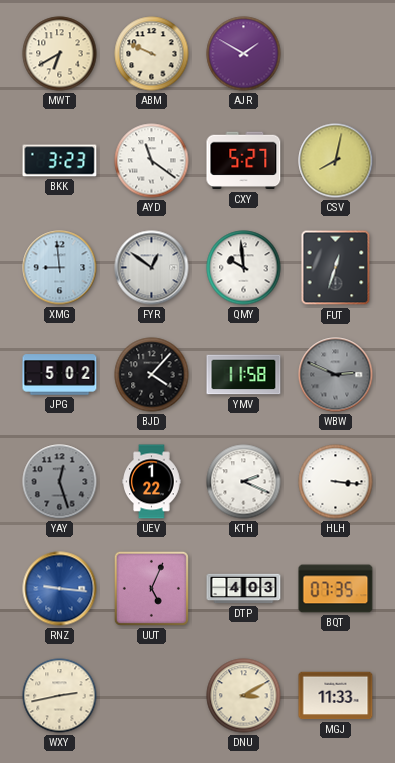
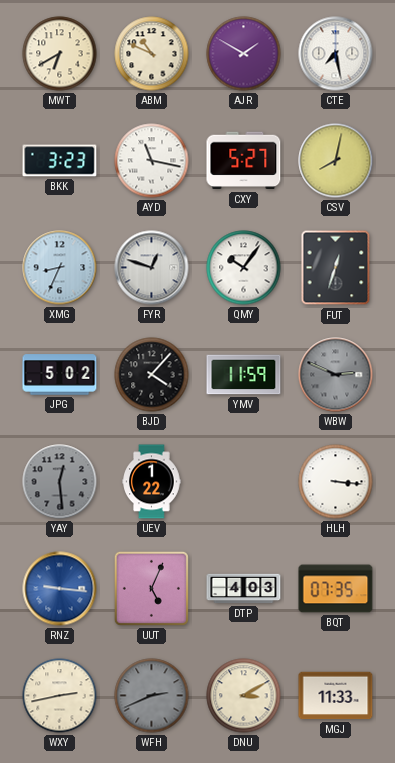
ABM: 9:49 -> 10:49
CTE: none -> 7:28
AYD: 11:21 -> 11:17
XMG: 8:59 -> 8:34
FYR: 12:51 -> 12:48
QMY: 9:59 -> 10:06
YMV: 11:58 -> 11:59
YAY: 12:27 -> 12:29
KTH: 2:19 -> none
WFH: none -> 2:41
